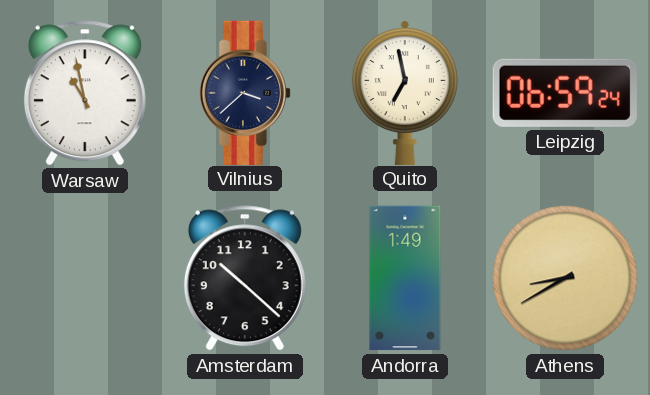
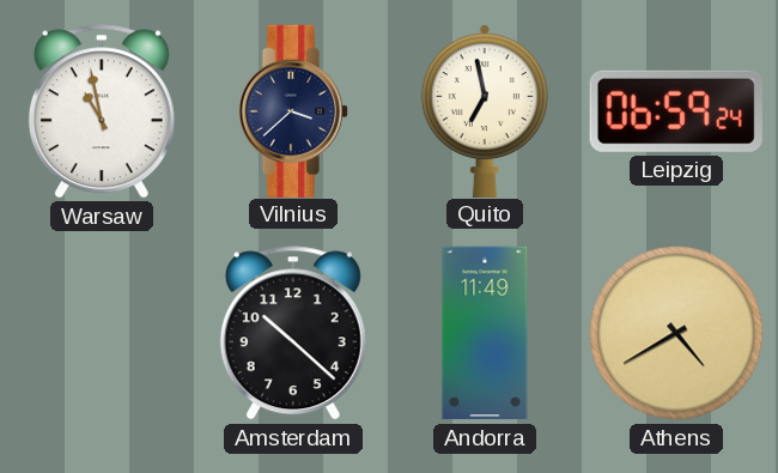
Andorra: 1:49 -> 11:49
Athens: 8:40 -> 4:40
